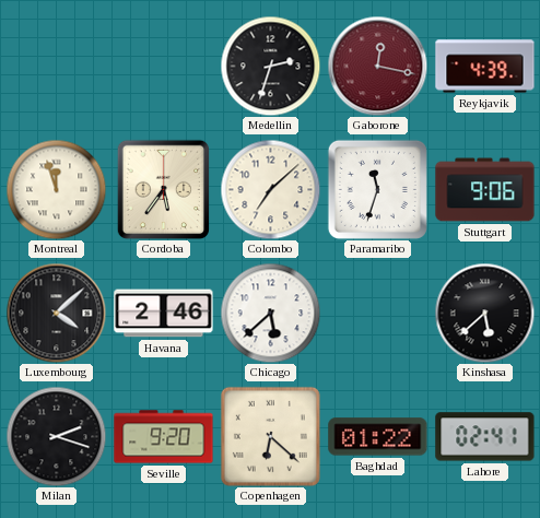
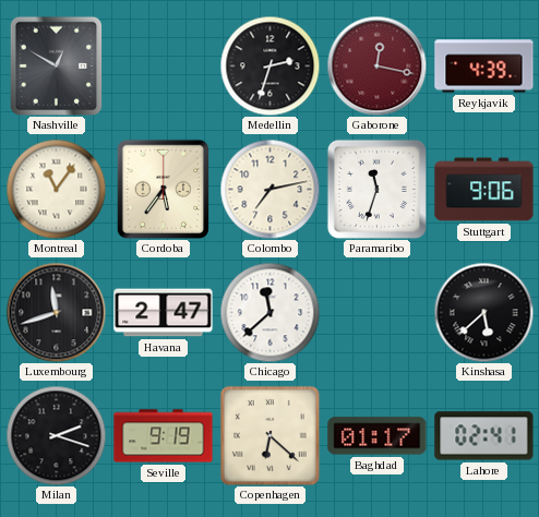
Nashville: none -> 12:50
Montreal: 11:57 -> 11:06
Colombo: 7:08 -> 7:13
Luxembourg: 4:08 -> 11:42
Havana: 2:46 -> 2:47
Chicago: 5:38 -> 11:38
Seville: 9:20 -> 9:19
Baghdad: 01:22 -> 01:17
